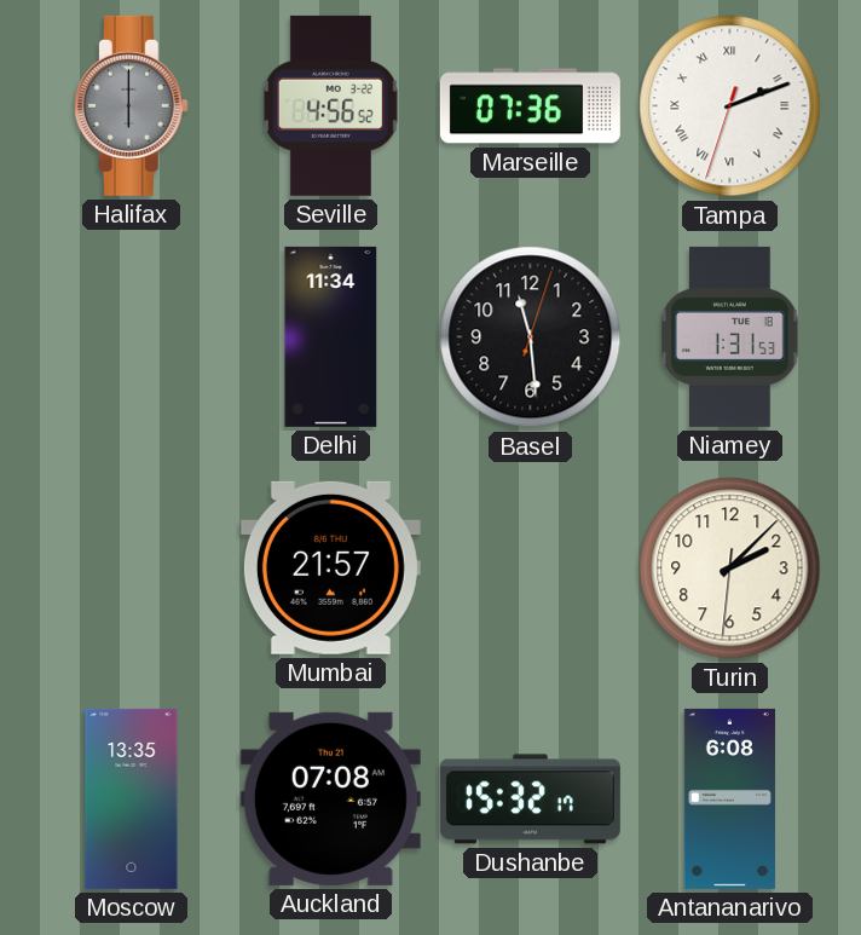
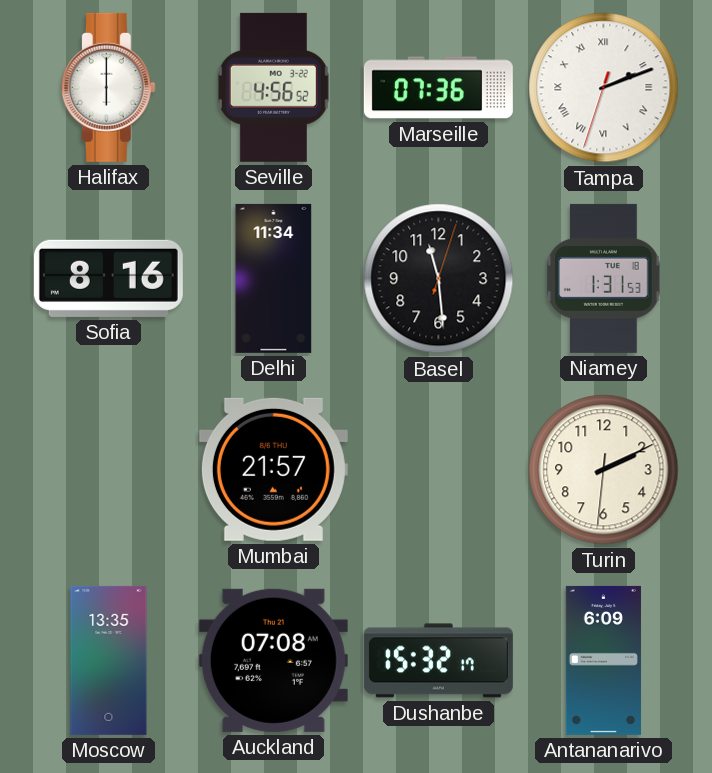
Halifax dial: grey -> white
Sofia: none -> 8:16
Turin: 2:07 -> 2:10
Antananarivo: 6:08 -> 6:09
